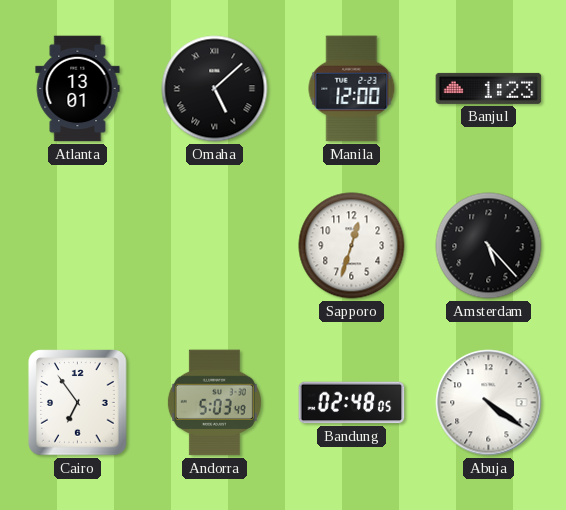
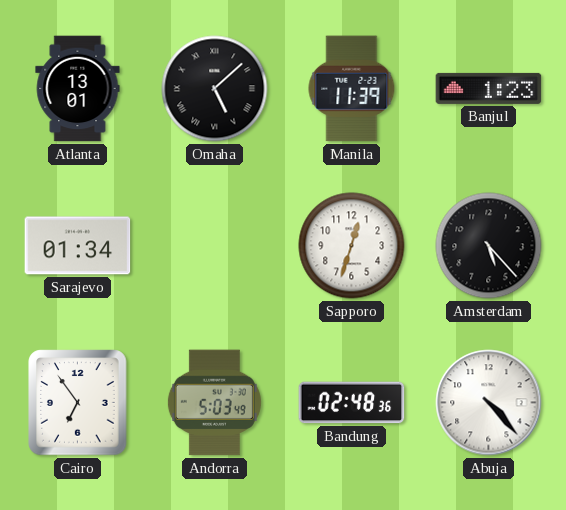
Manila: 12:00 -> 11:39
Sarajevo: none -> 01:34
Bandung: 02:48:05 -> 02:48:36
Abuja: 4:21 -> 4:23
